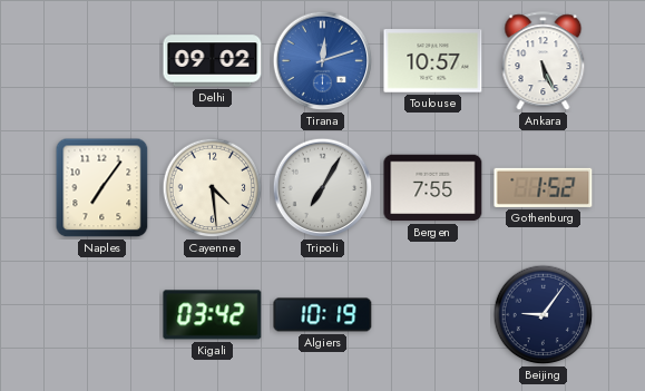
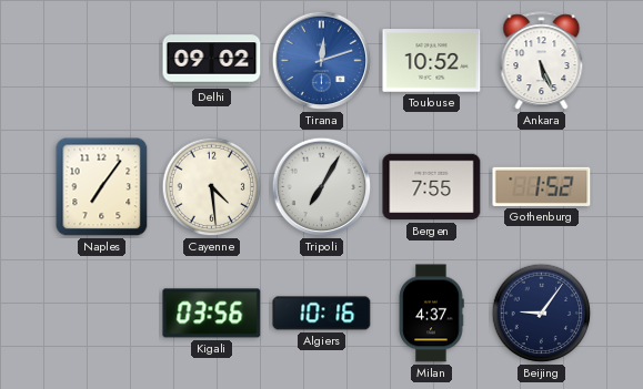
Toulouse: 10:57 -> 10:52
Kigali: 03:42 -> 03:56
Algiers: 10:19 -> 10:16
Milan: none -> 4:37
